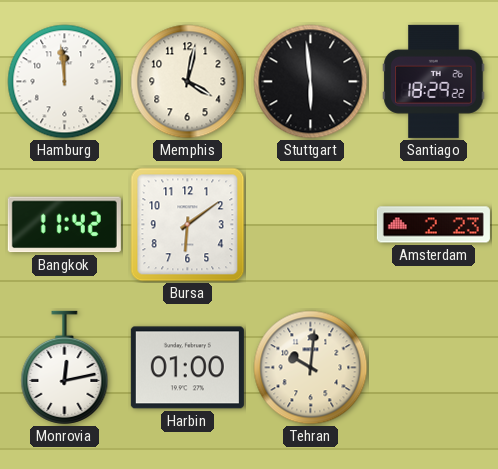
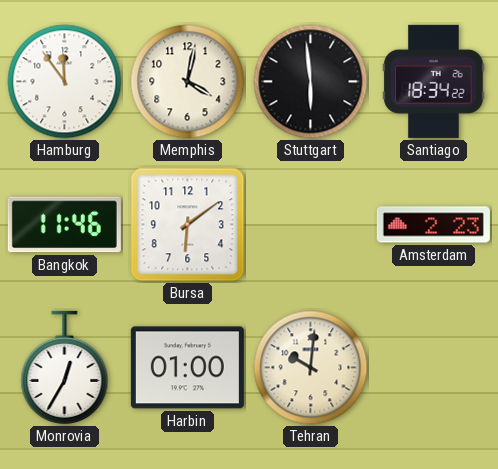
Hamburg: 11:59 -> 11:54
Santiago: 18:29 -> 18:34
Bangkok: 11:42 -> 11:46
Monrovia: 12:13 -> 12:35
